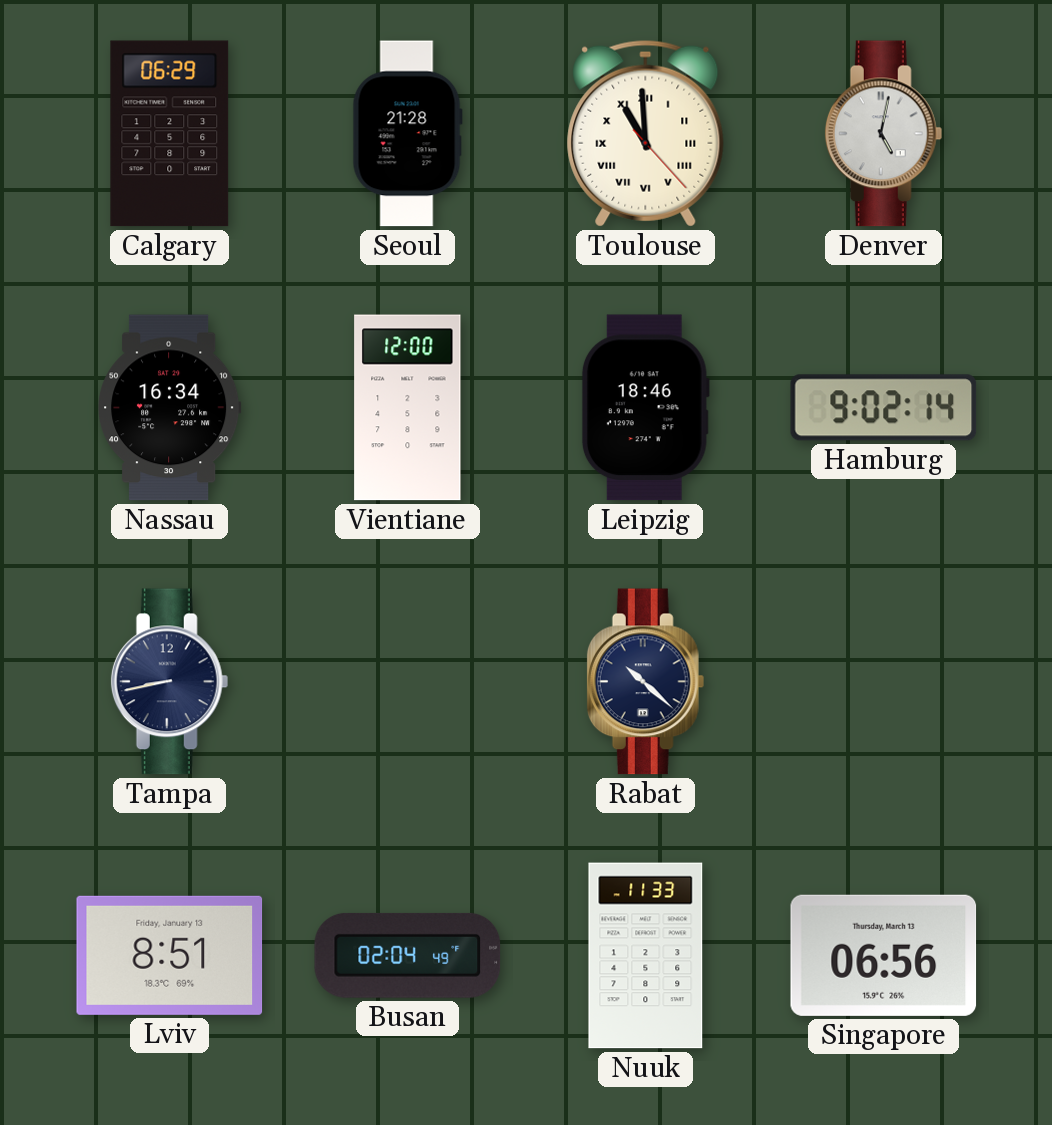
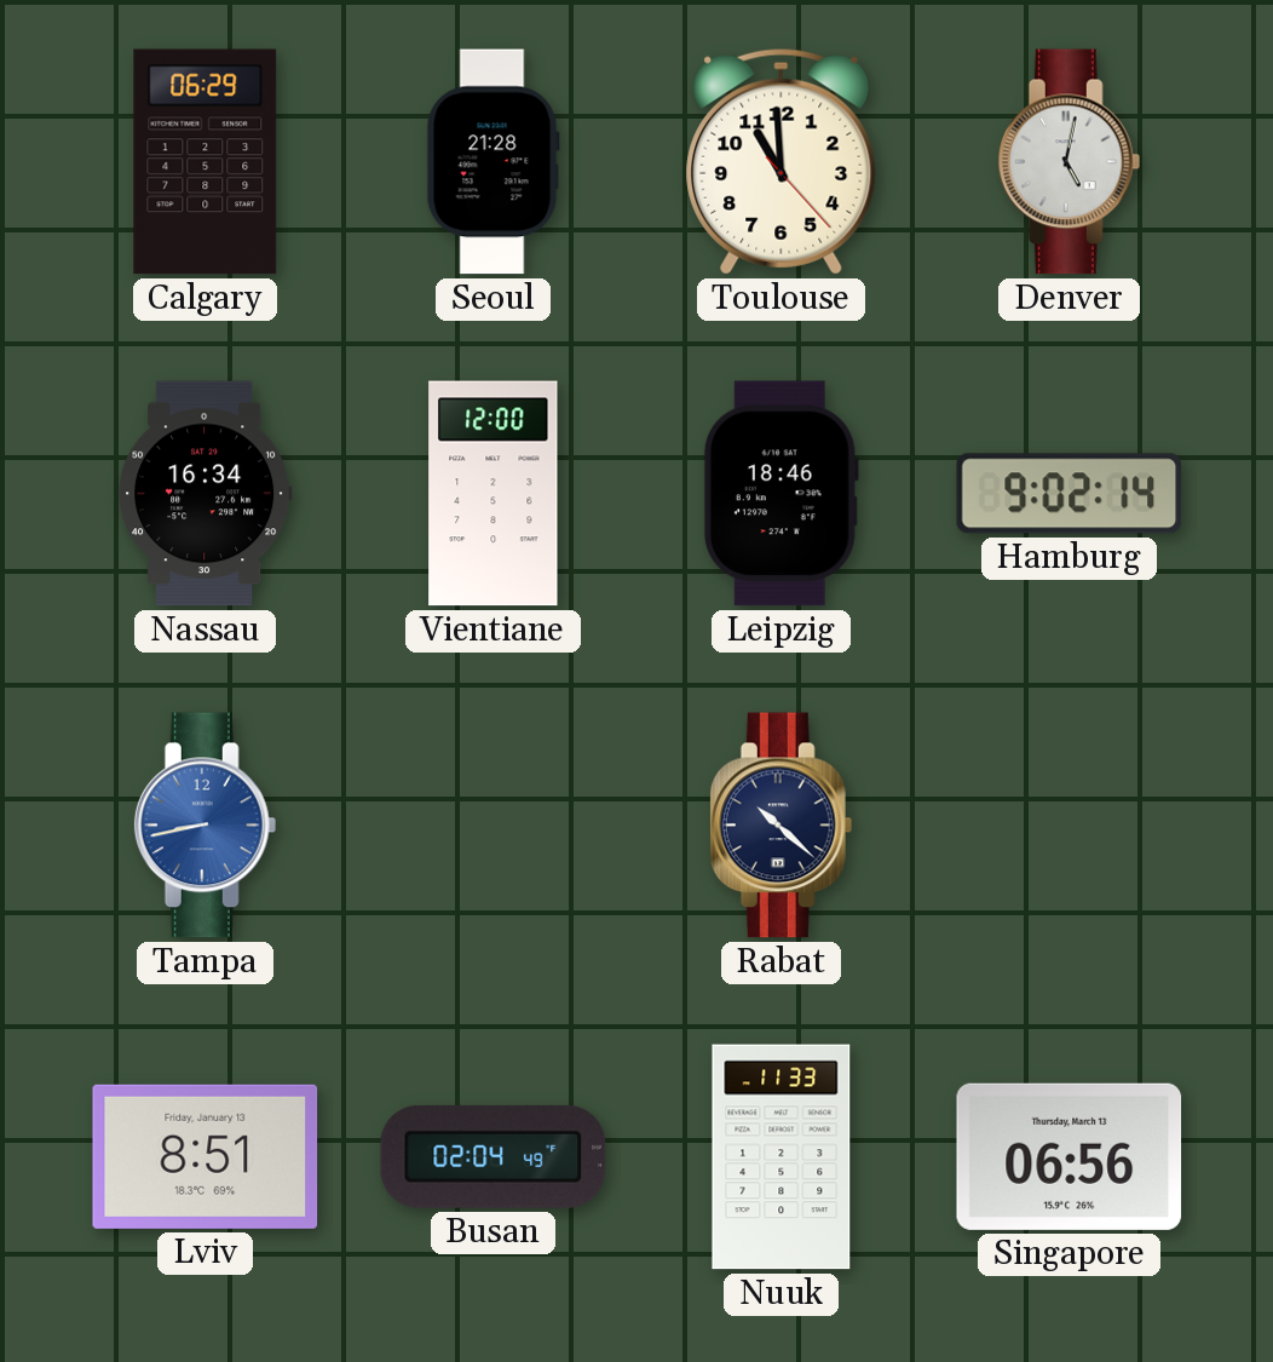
Toulouse numerals: Roman -> Arabic
Tampa dial: navy -> blue
